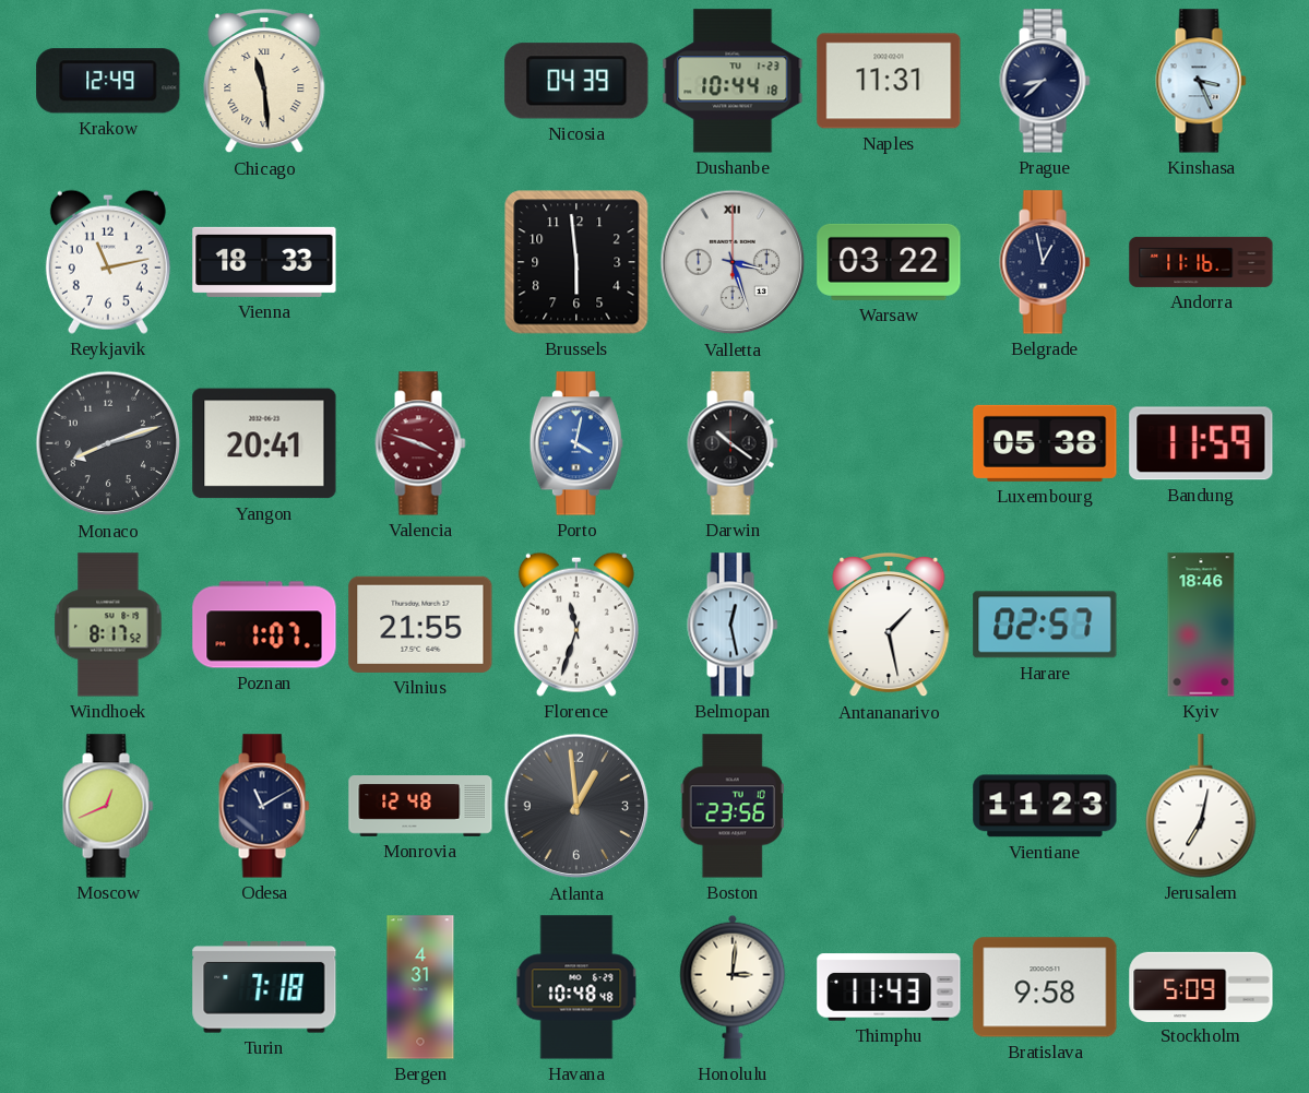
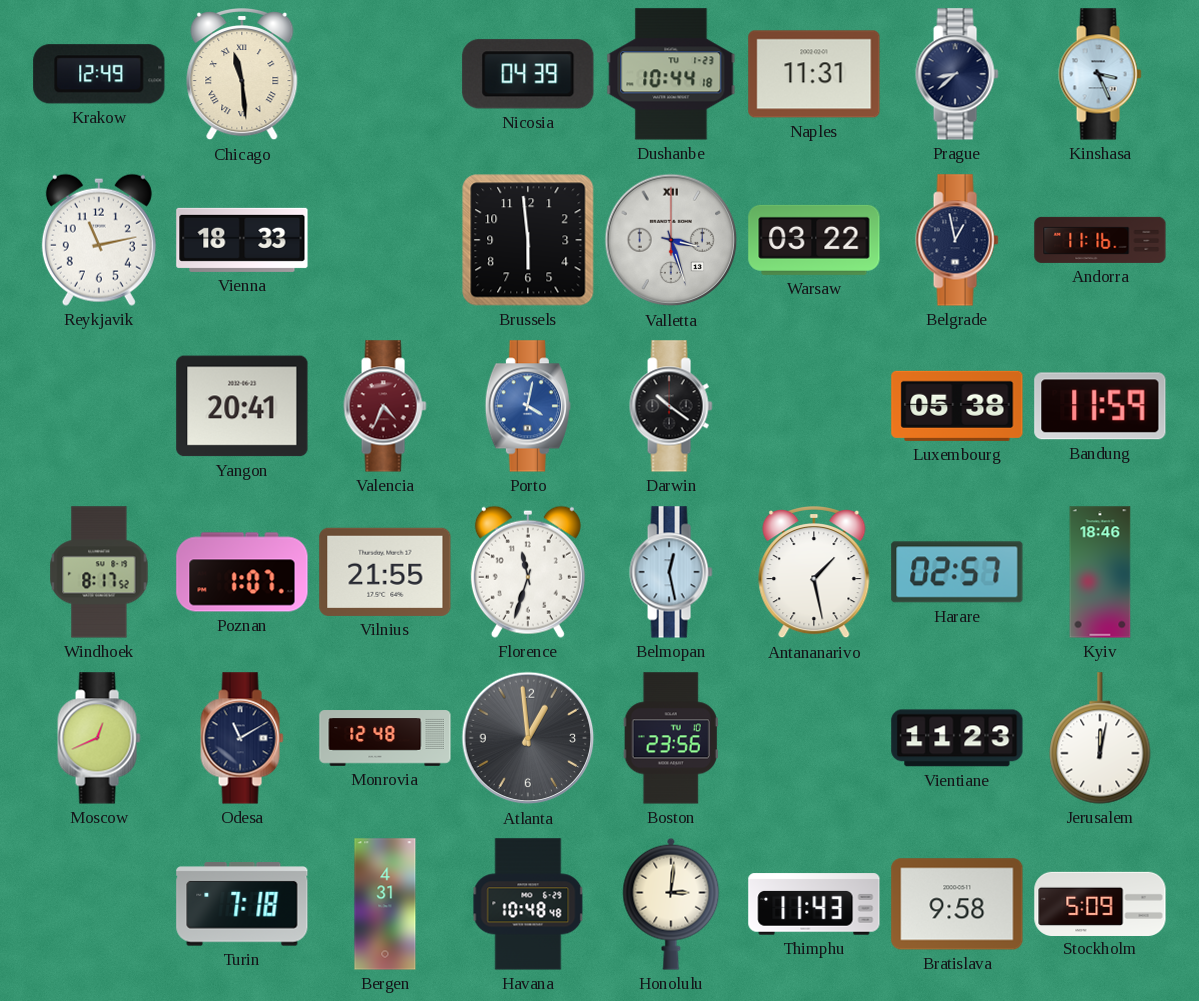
Monaco: 8:12 -> none
Valencia: 3:48 -> 4:34
Jerusalem: 7:02 -> 12:02
